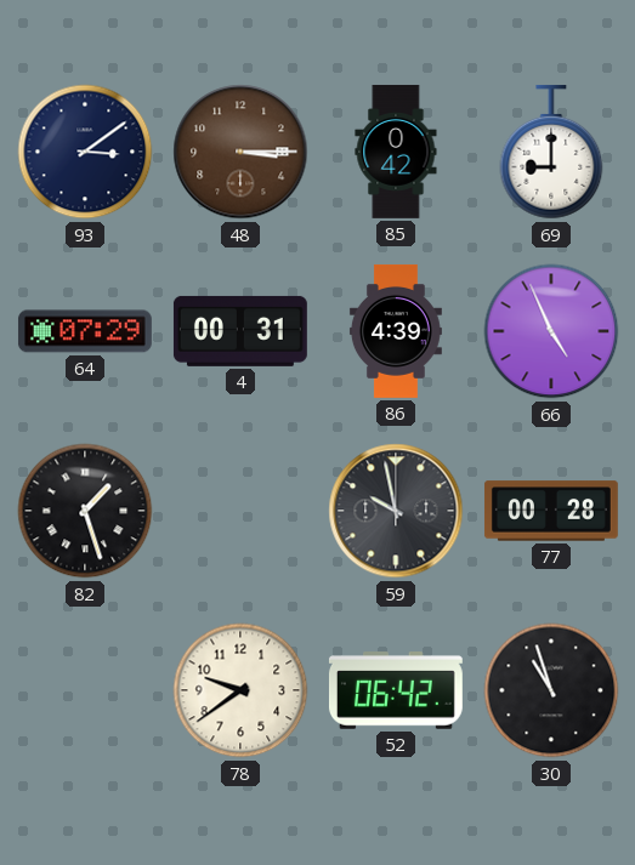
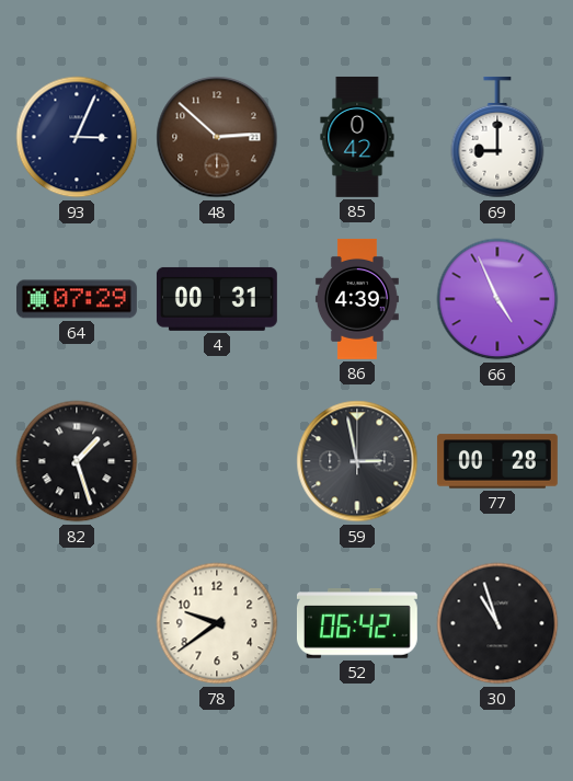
93: 3:09 -> 3:04
48: 3:15 -> 2:52
59: 9:58 -> 2:58
